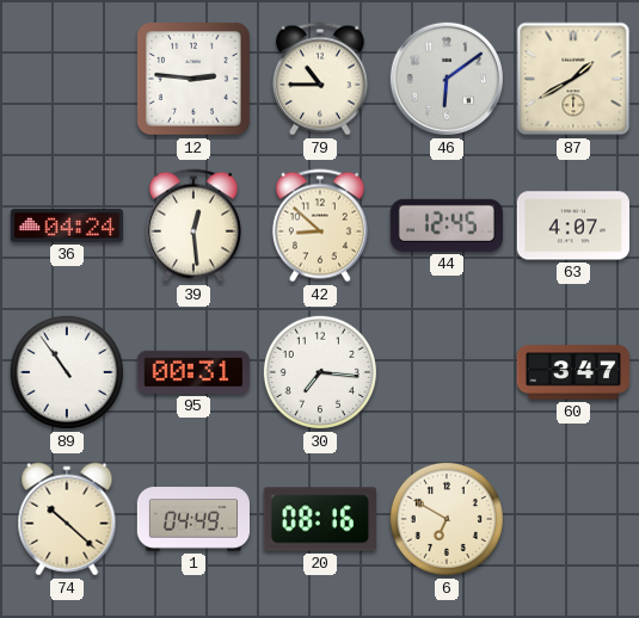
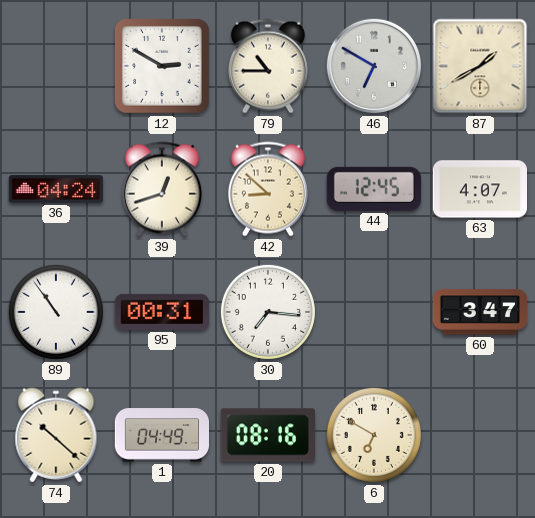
12: 2:46 -> 2:50
46: 6:09 -> 6:50
39: 12:29 -> 12:42
